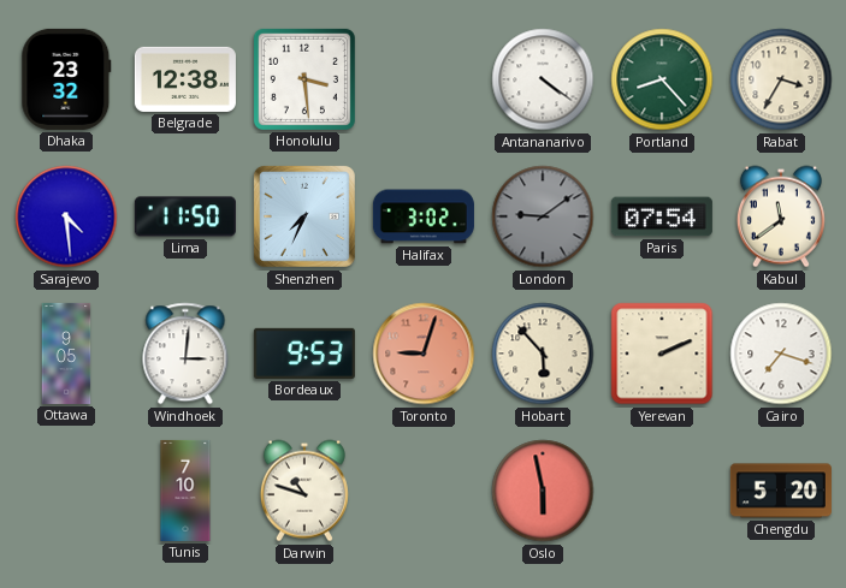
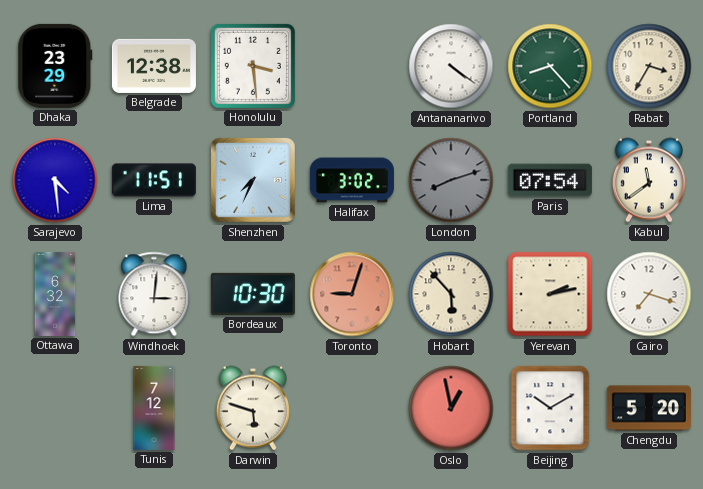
Dhaka: 23:32 -> 23:29
Lima: 11:50 -> 11:51
London: 9:09 -> 8:12
Ottawa: 9:05 -> 6:32
Bordeaux: 9:53 -> 10:30
Yerevan: 2:11 -> 2:13
Tunis: 7:10 -> 7:12
Darwin: 10:48 -> 5:48
Oslo: 5:58 -> 12:58
Beijing: none -> 10:10
